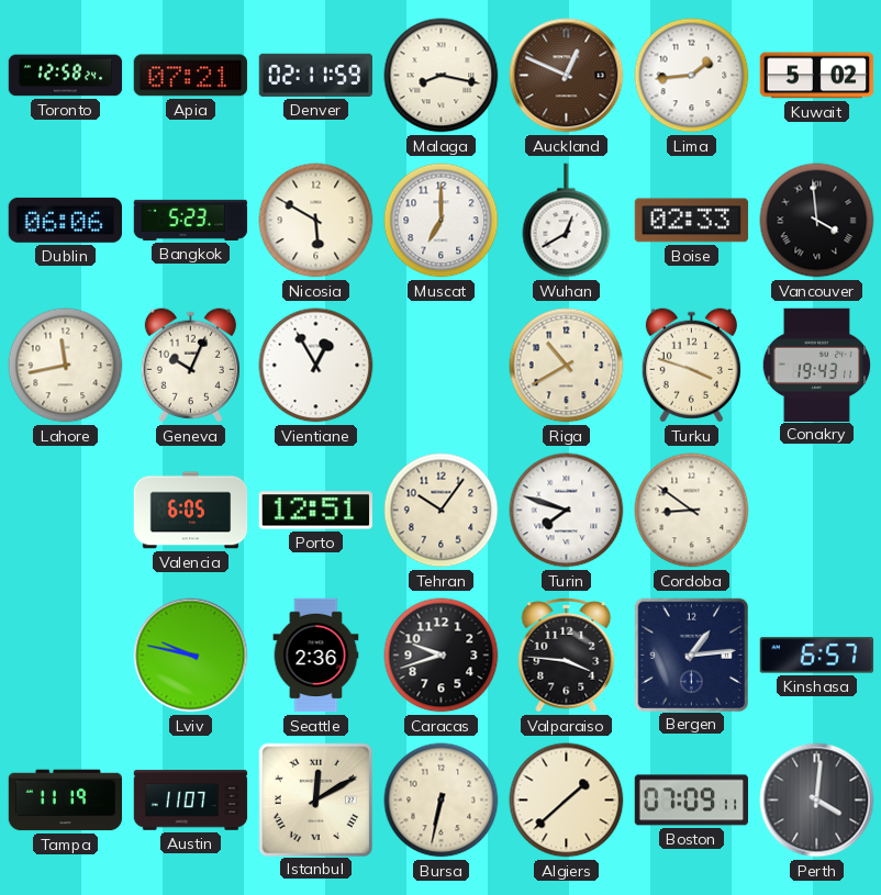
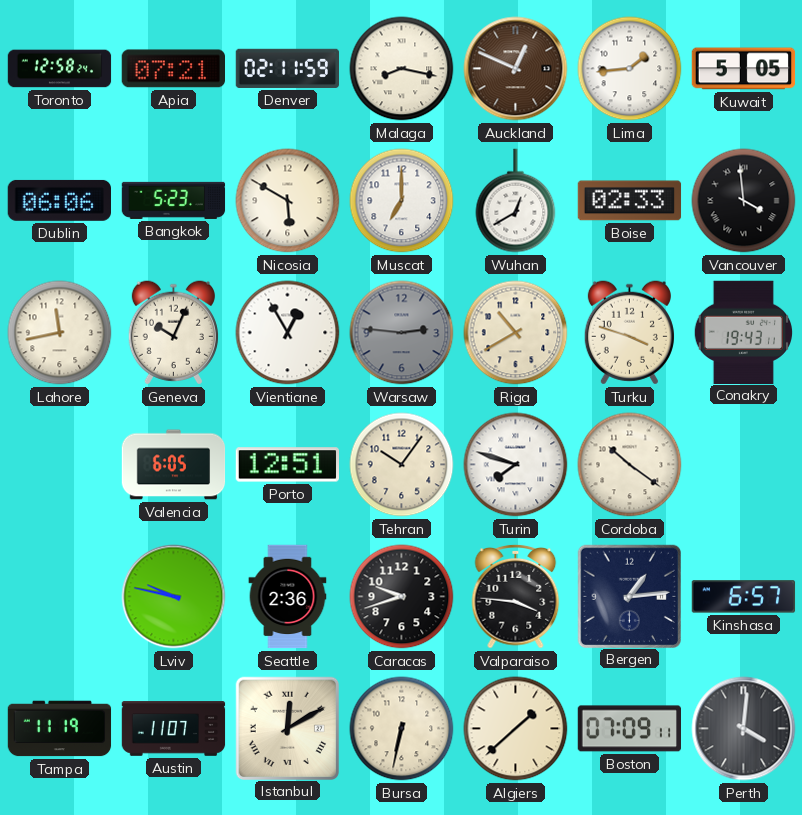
Kuwait: 5:02 -> 5:05
Warsaw: none -> 2:46
Cordoba: 8:51 -> 10:21
